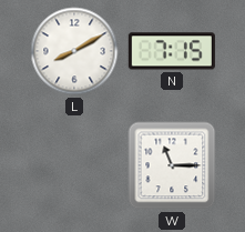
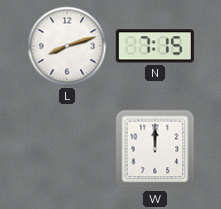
L: 8:10 -> 8:12
W: 11:15 -> 12:00
